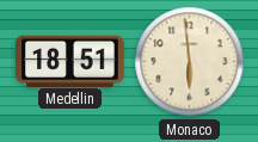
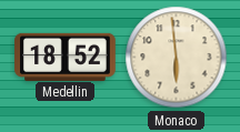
Medellin: 18:51 -> 18:52
